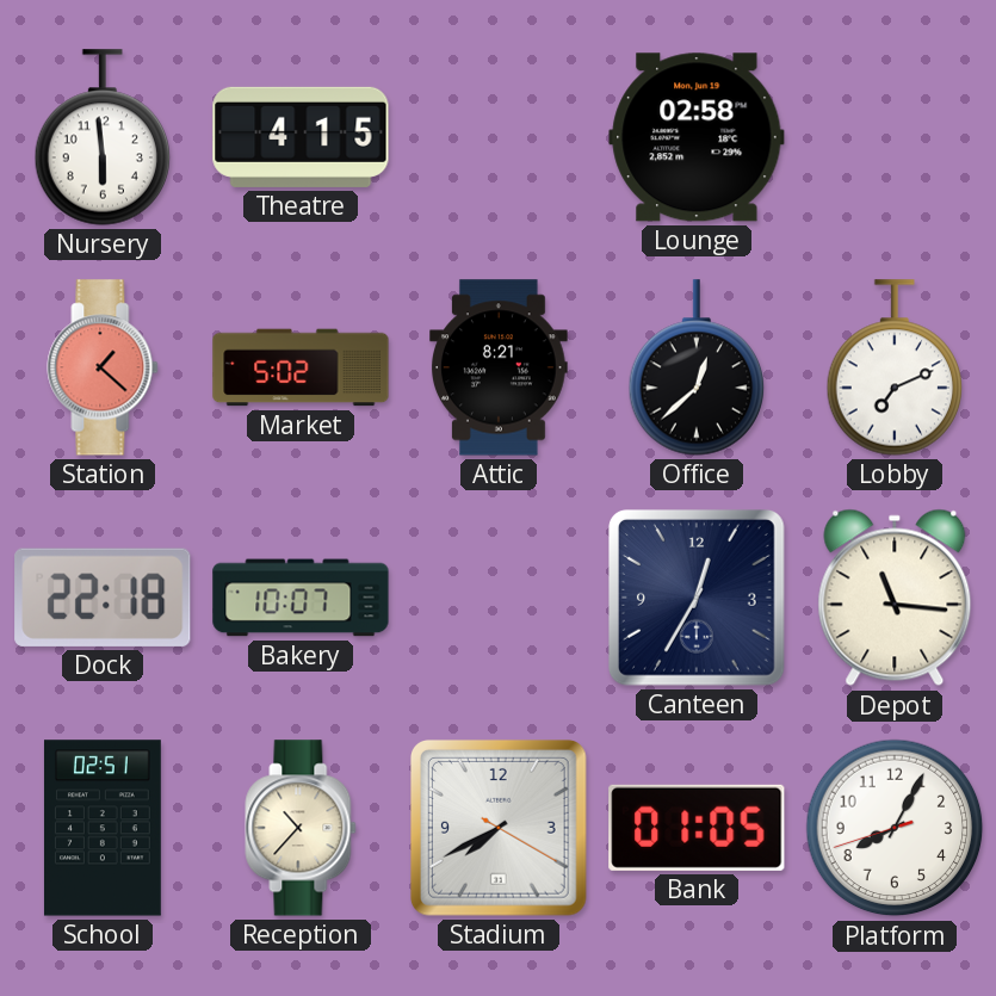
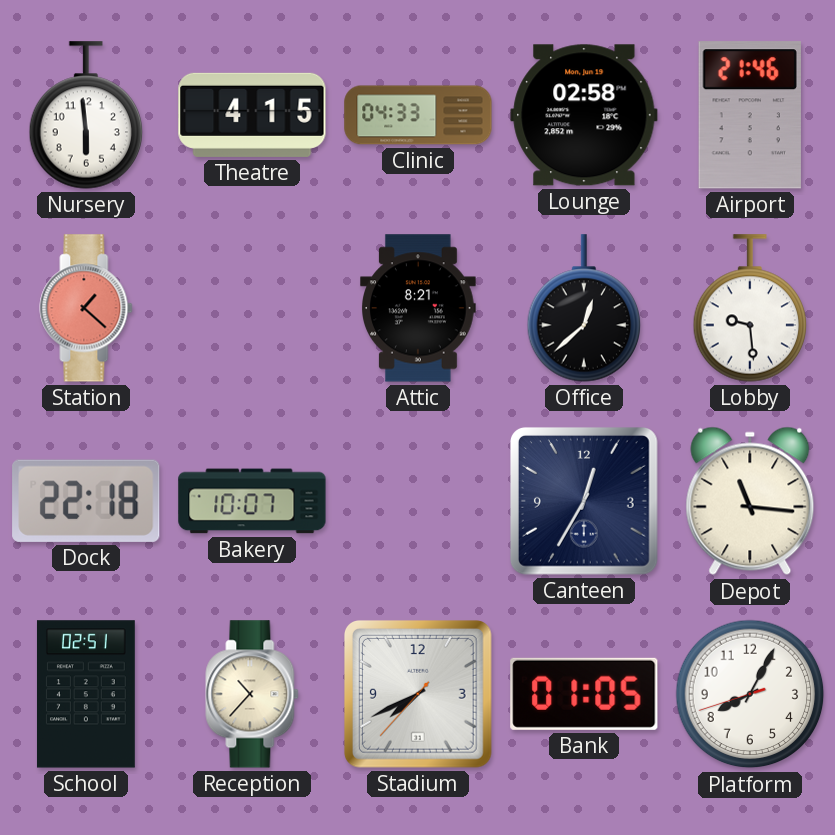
Clinic: none -> 04:33
Airport: none -> 21:46
Market: 5:02 -> none
Lobby: 7:11 -> 9:29
Stadium: 7:40:20 -> 7:40:37
